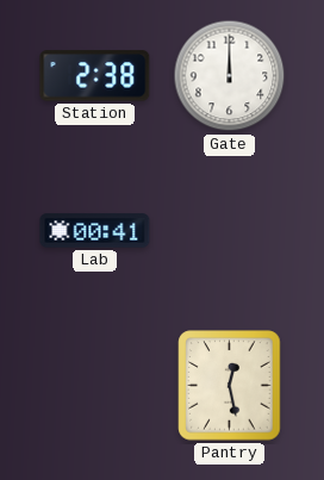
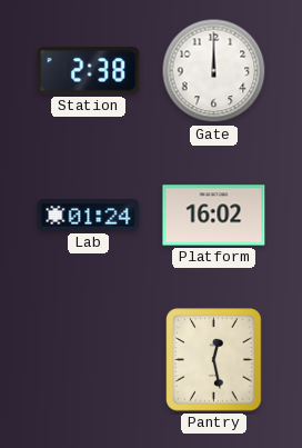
Lab: 00:41 -> 01:24
Platform: none -> 16:02
